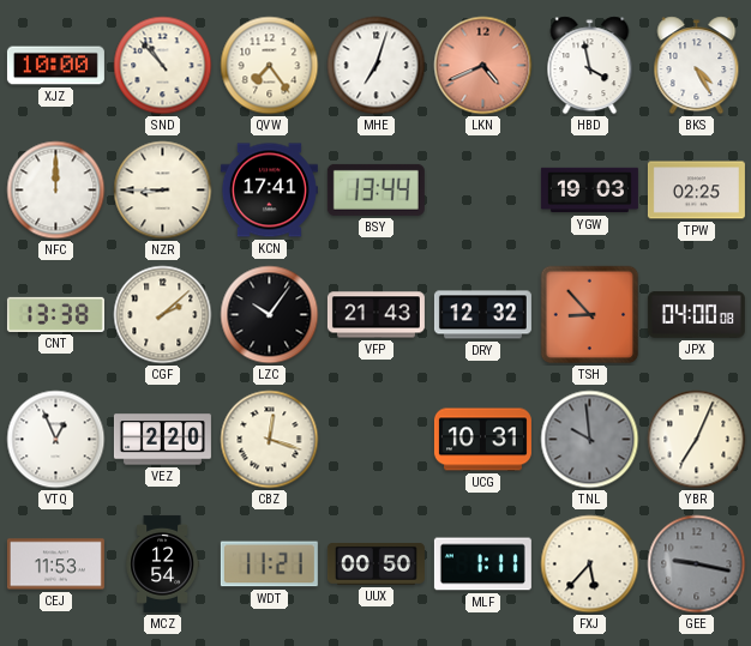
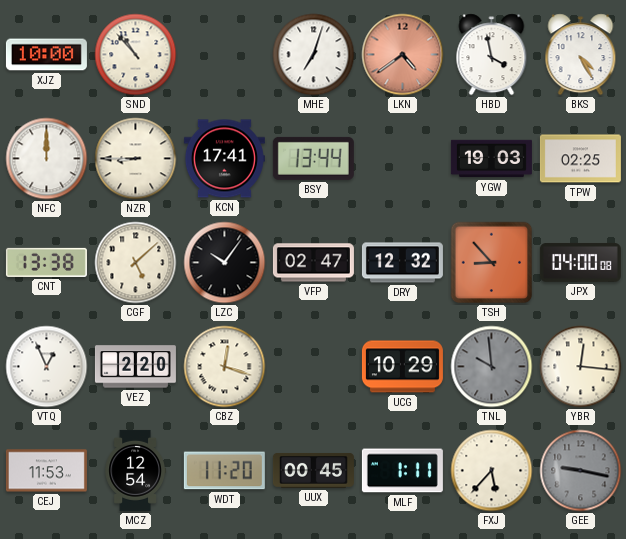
QVW: 7:24 -> none
LKN: 4:41 -> 4:39
CGF: 2:08 -> 5:08
VFP: 21:43 -> 02:47
UCG: 10:31 -> 10:29
YBR: 7:04 -> 12:16
WDT: 11:21 -> 11:20
UUX: 00:50 -> 00:45
